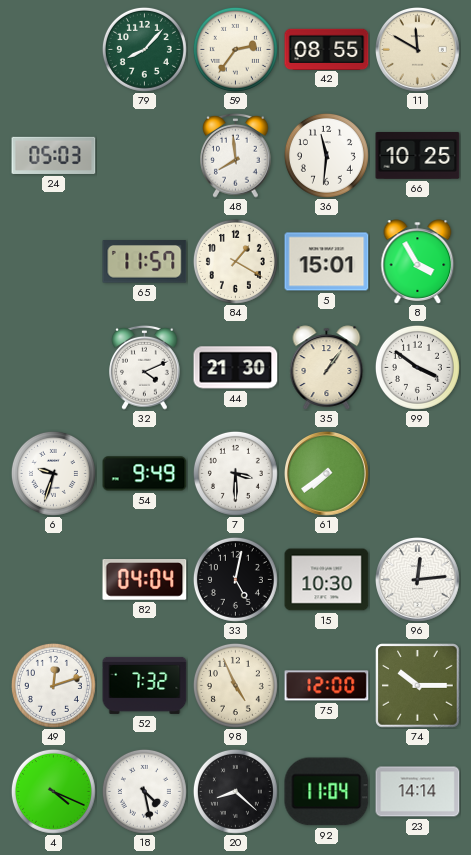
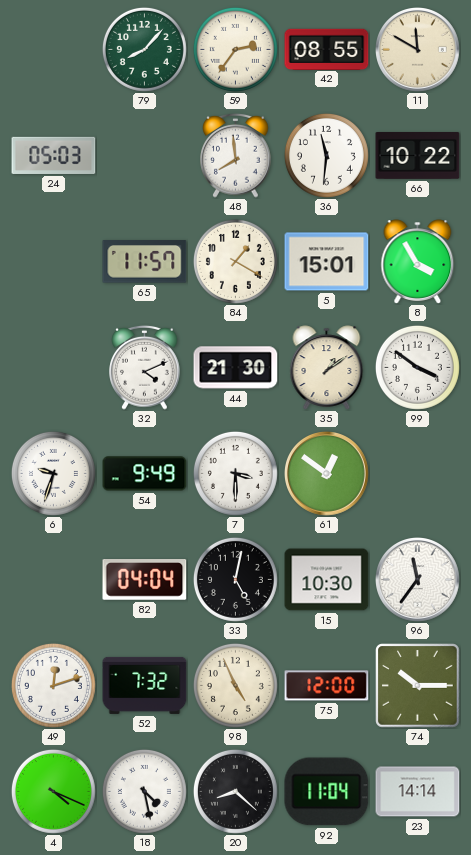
66: 10:25 -> 10:22
35: 1:06 -> 1:09
61: 7:39 -> 12:51
96: 12:14 -> 11:36
